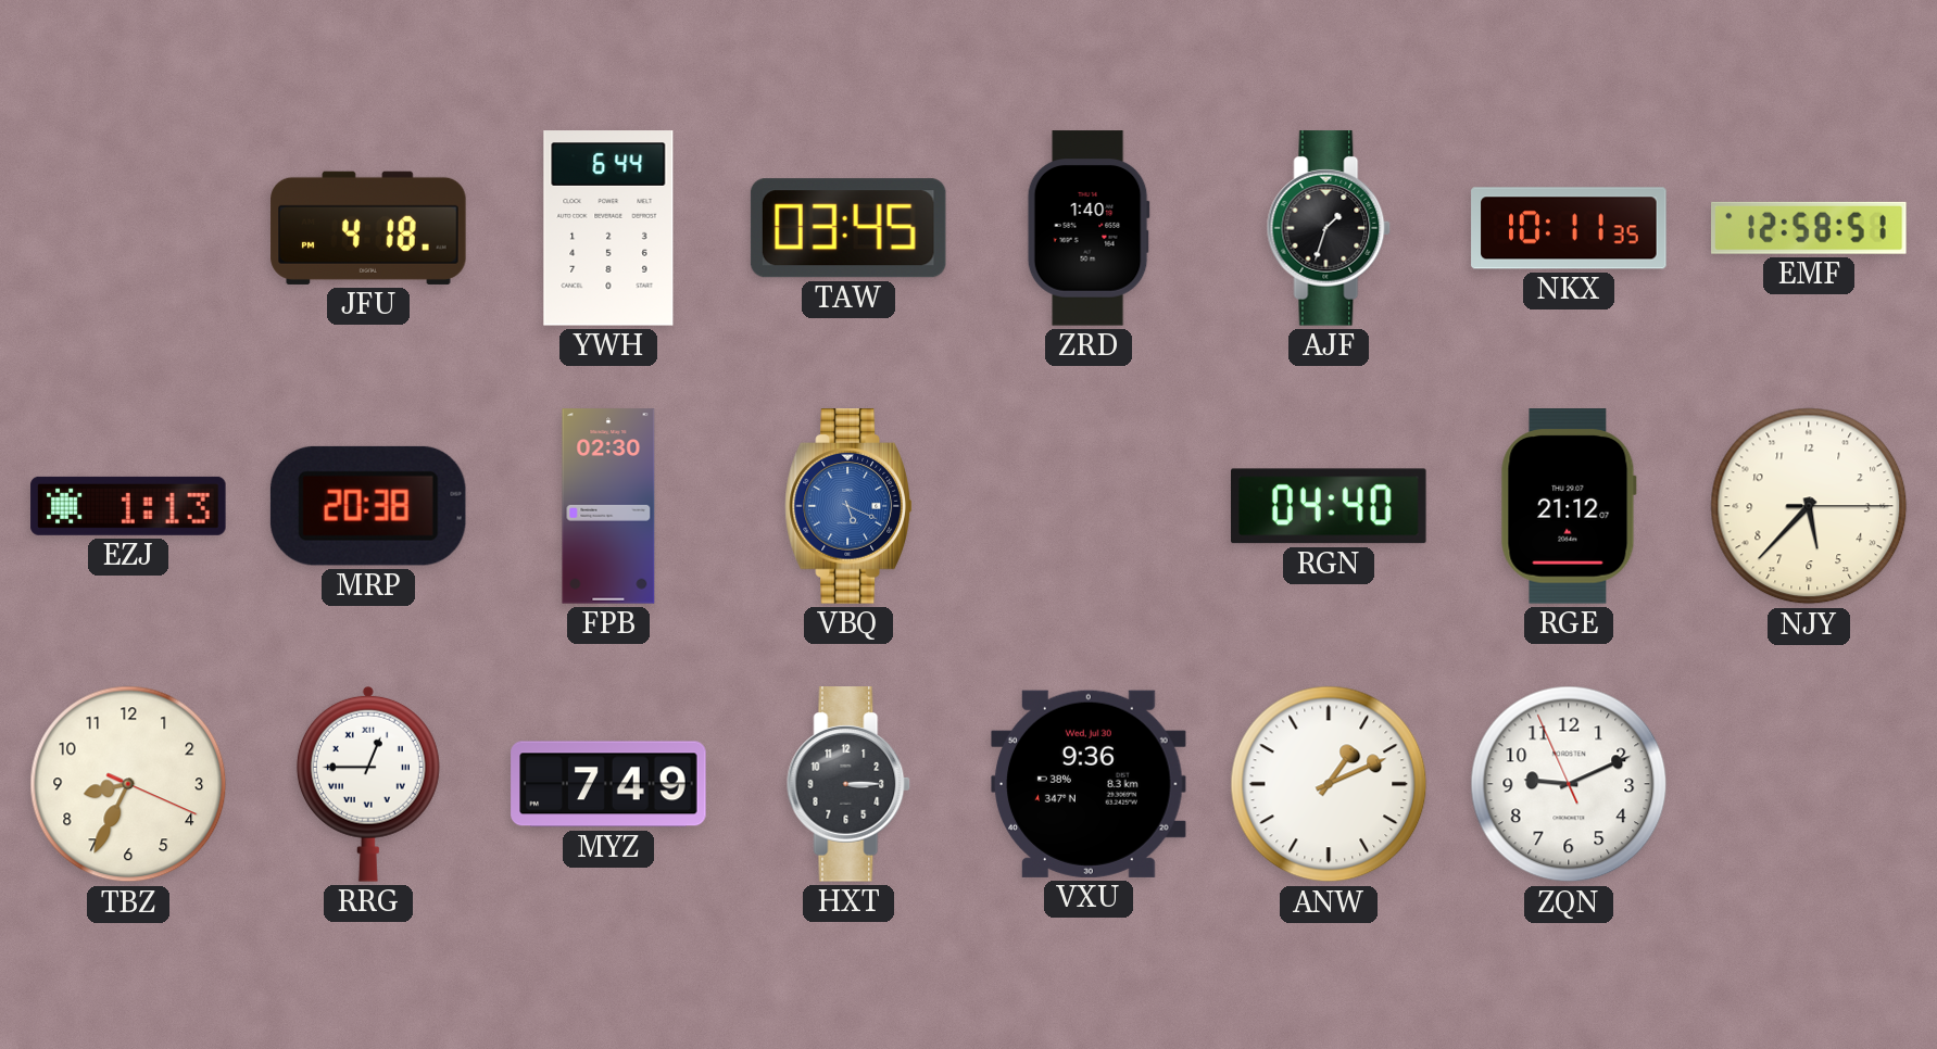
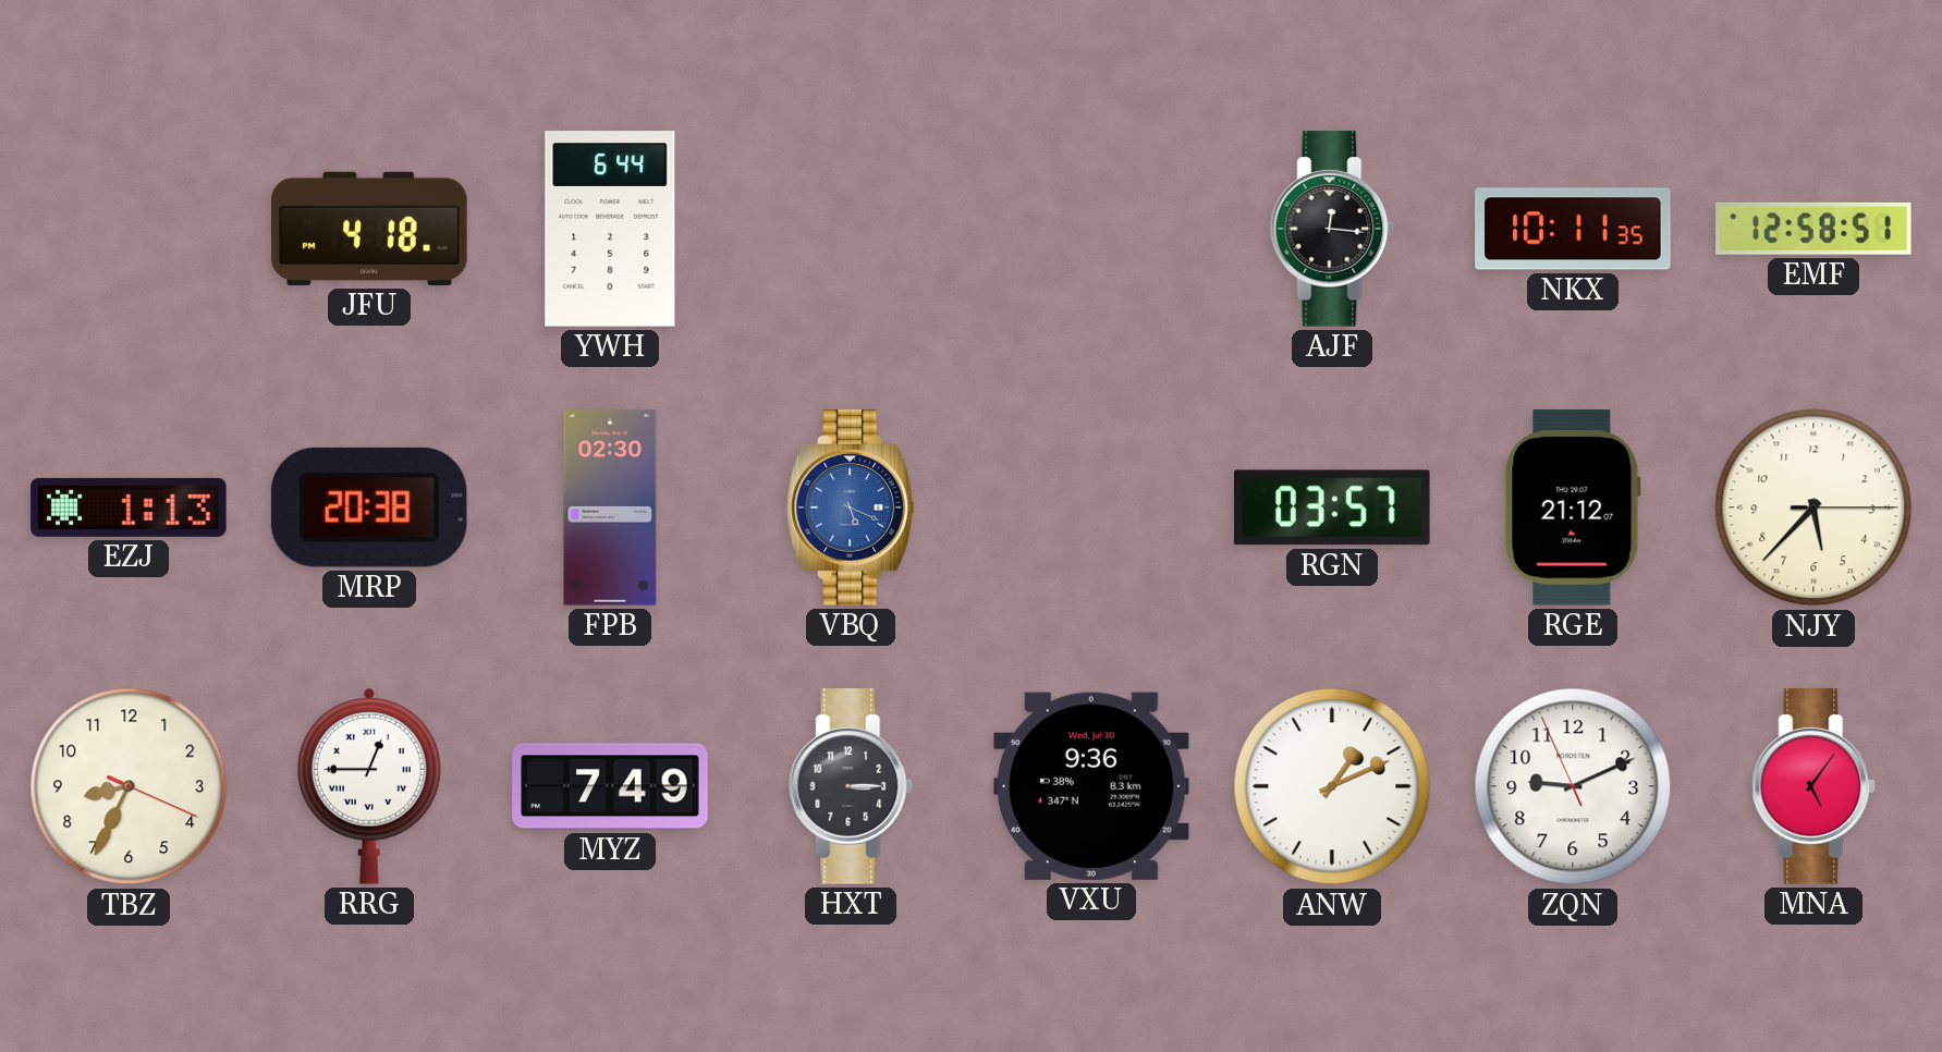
TAW: 03:45 -> none
ZRD: 1:40 -> none
AJF: 1:33 -> 12:16
RGN: 04:40 -> 03:57
MNA: none -> 5:06
